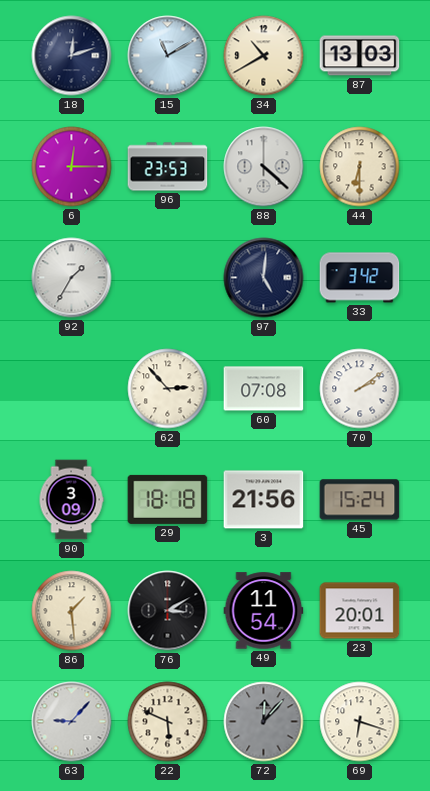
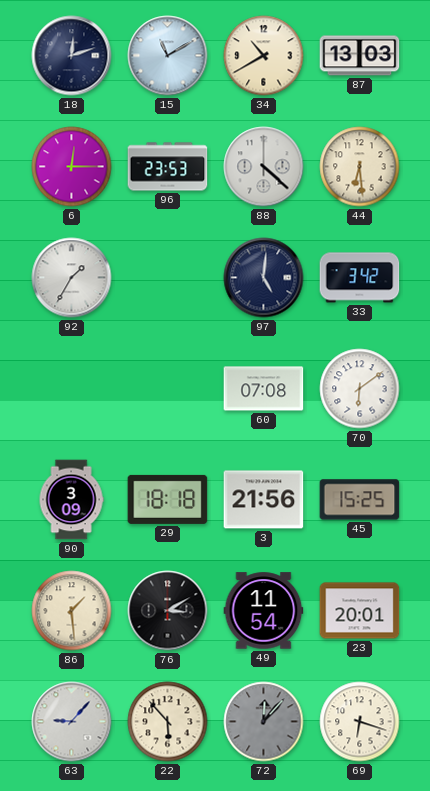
44: 6:30 -> 6:29
62: 2:53 -> none
70: 2:09 -> 6:09
45: 15:24 -> 15:25
22: 5:49 -> 5:53
